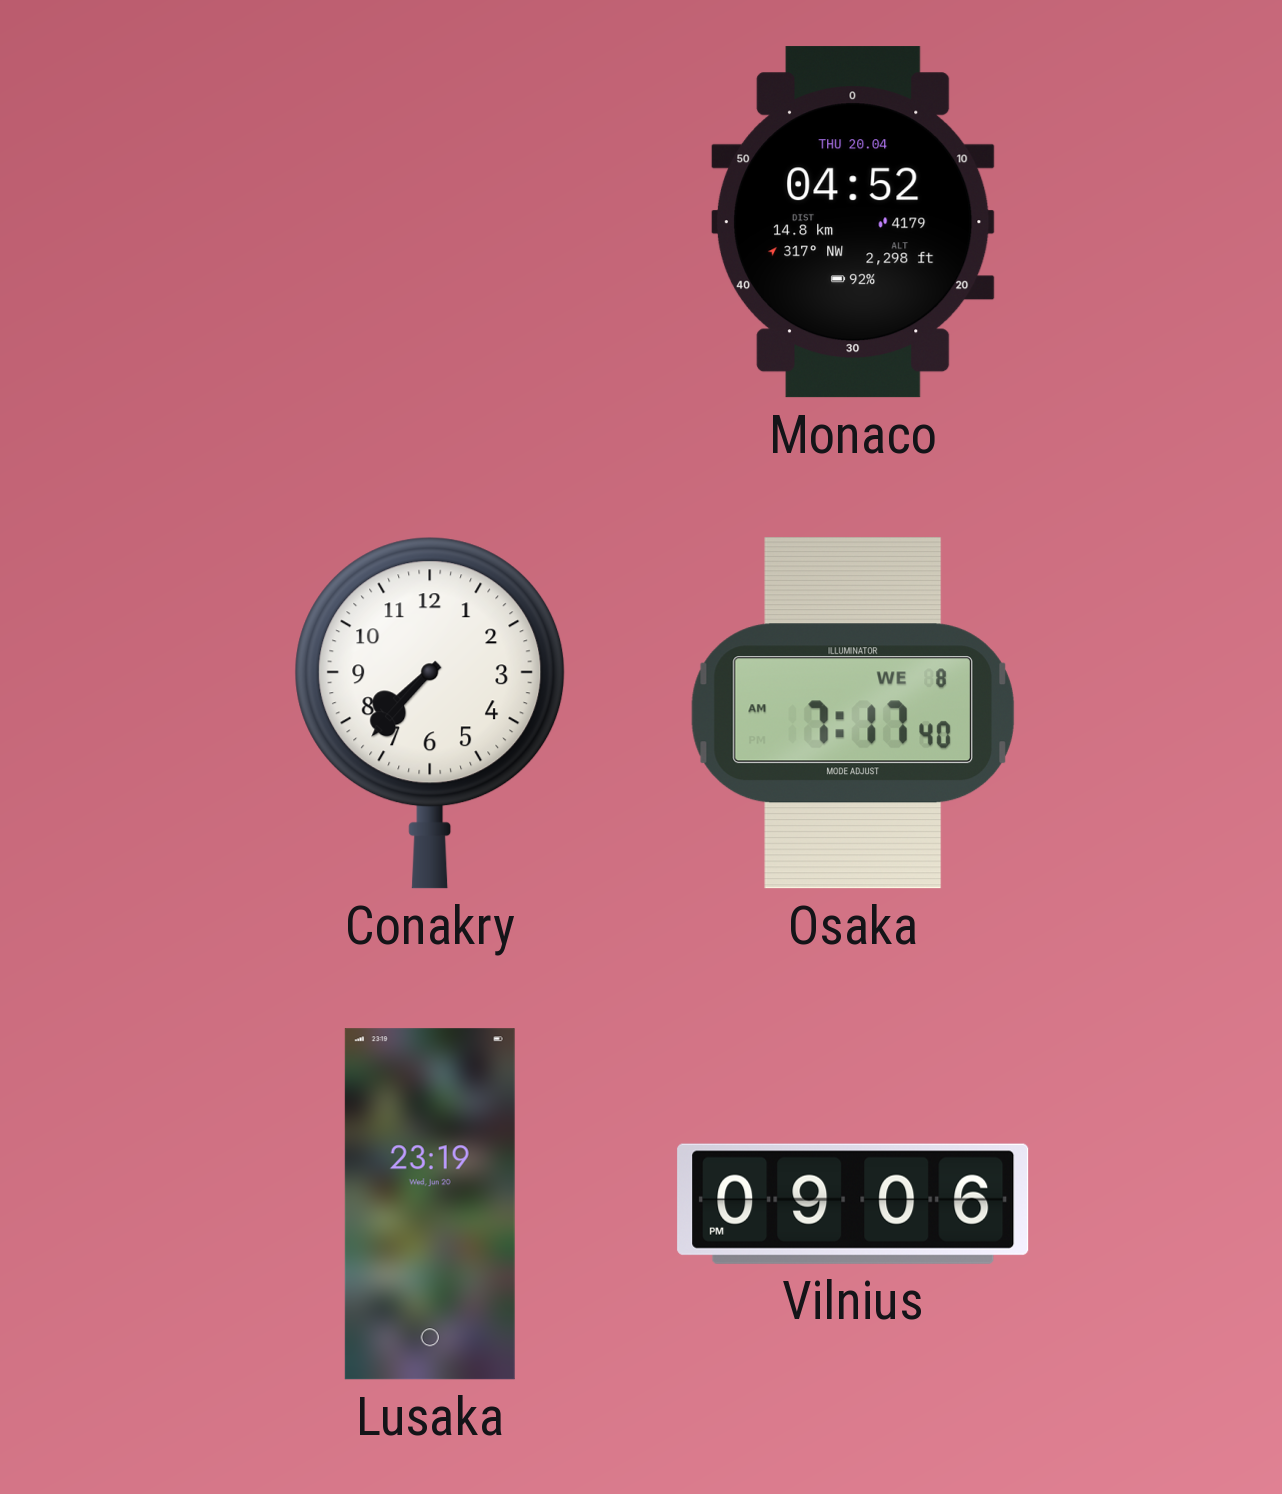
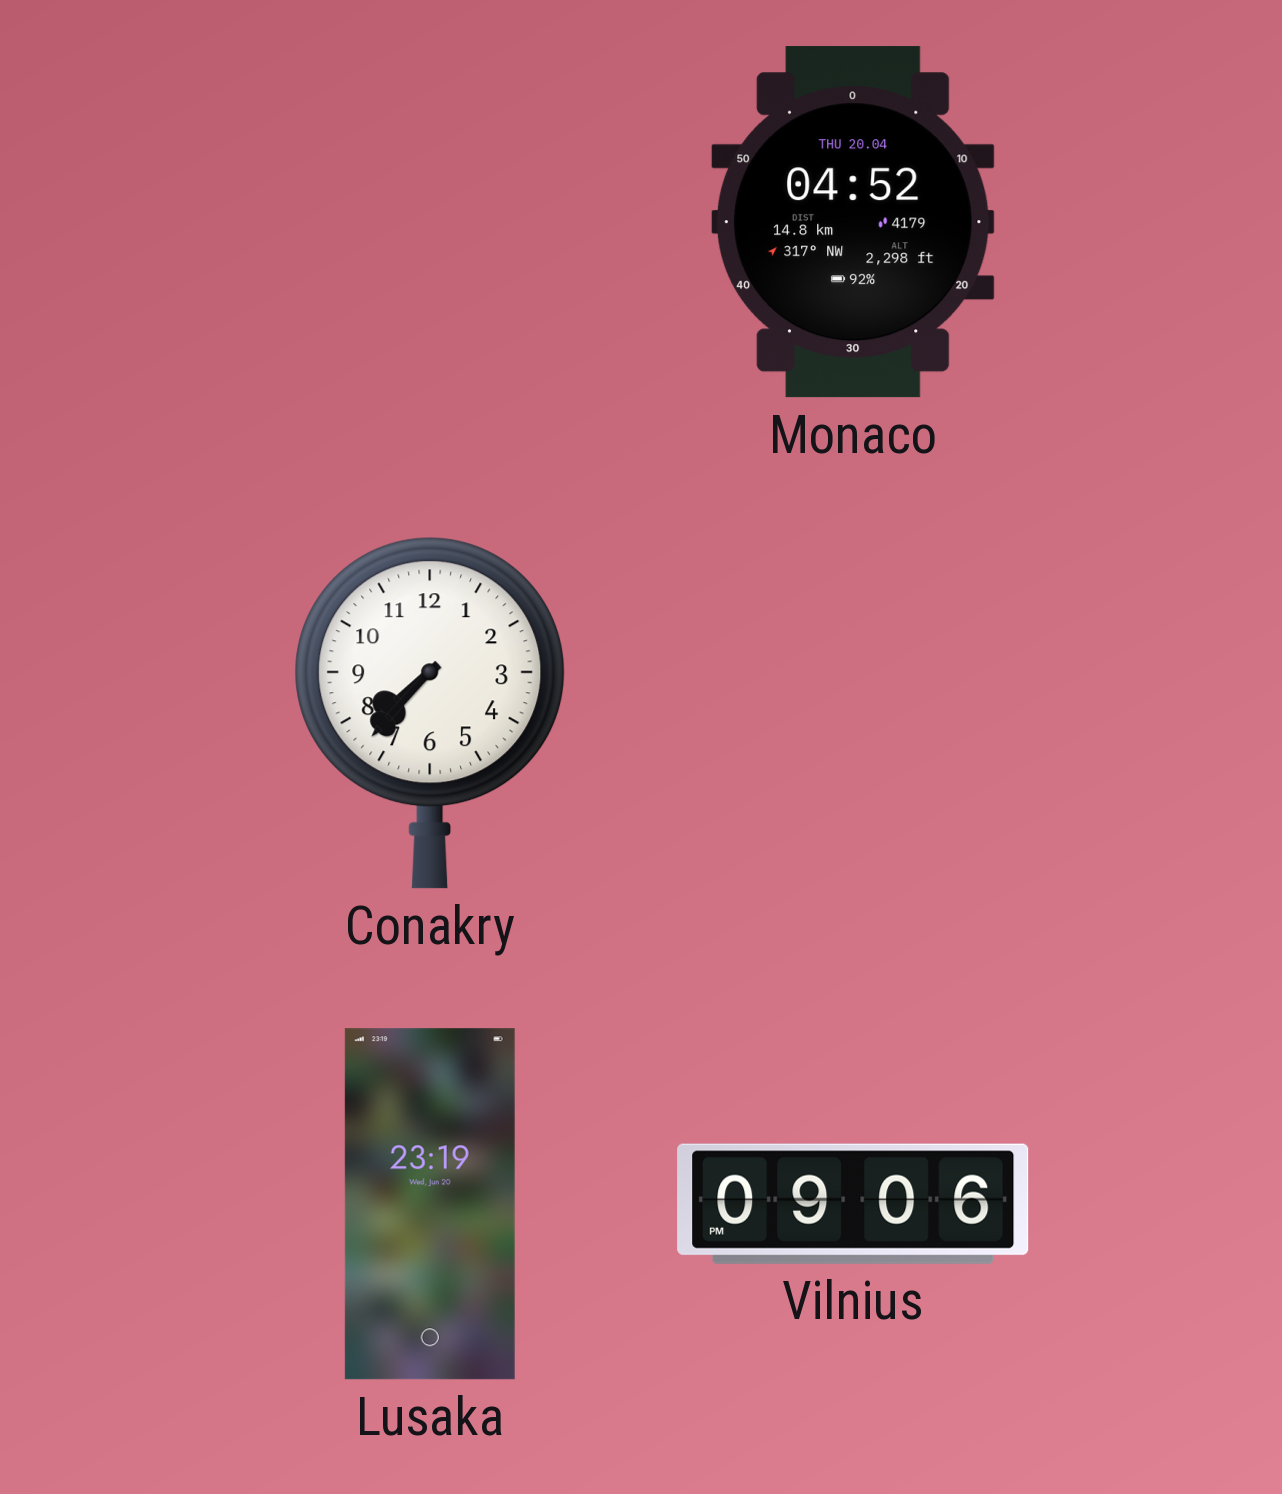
Osaka: 7:17 -> none
